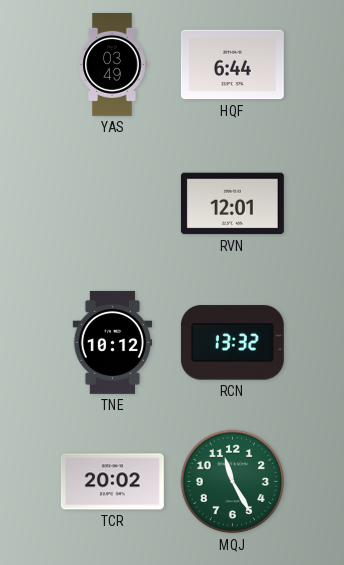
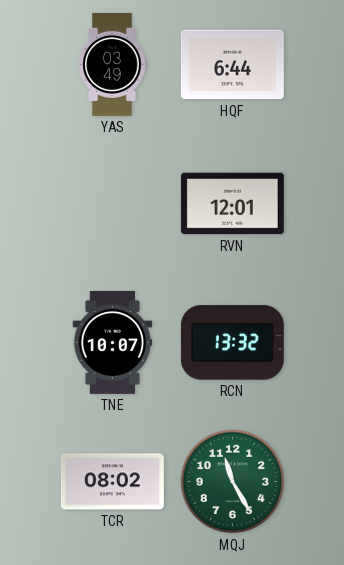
TNE: 10:12 -> 10:07
TCR: 20:02 -> 08:02
